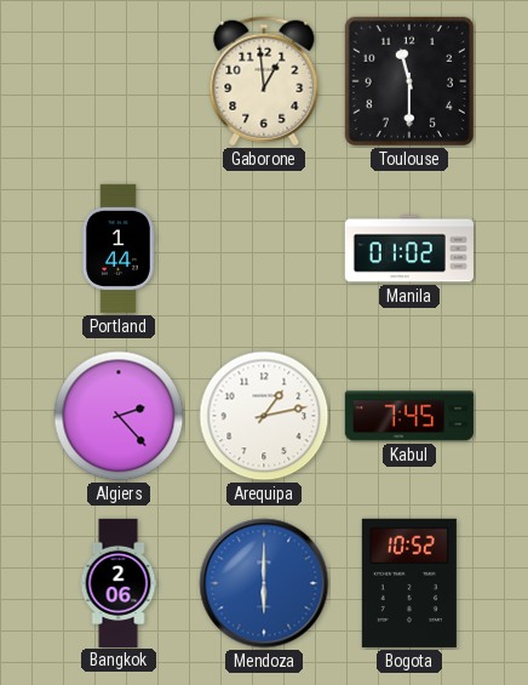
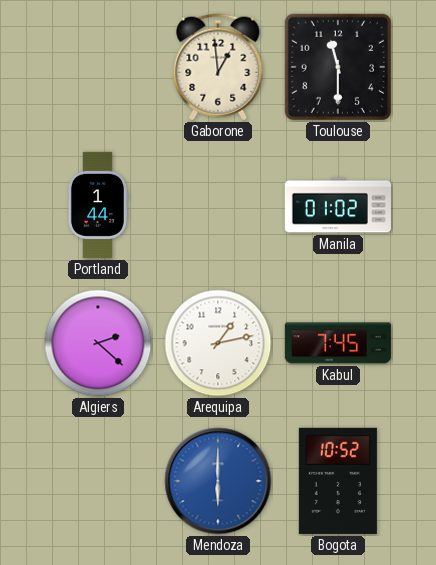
Algiers: 2:23 -> 2:22
Bangkok: 2:06 -> none
